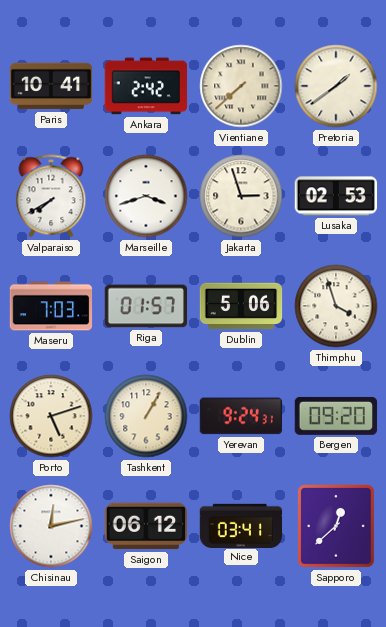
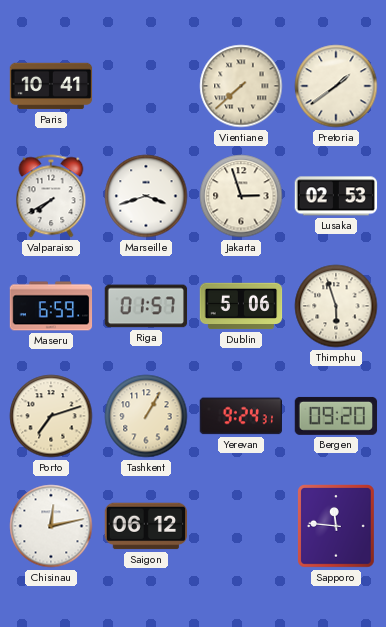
Ankara: 2:42 -> none
Maseru: 7:03 -> 6:59
Thimphu: 3:57 -> 5:57
Porto: 5:12 -> 7:12
Nice: 03:41 -> none
Sapporo: 12:38 -> 11:46
